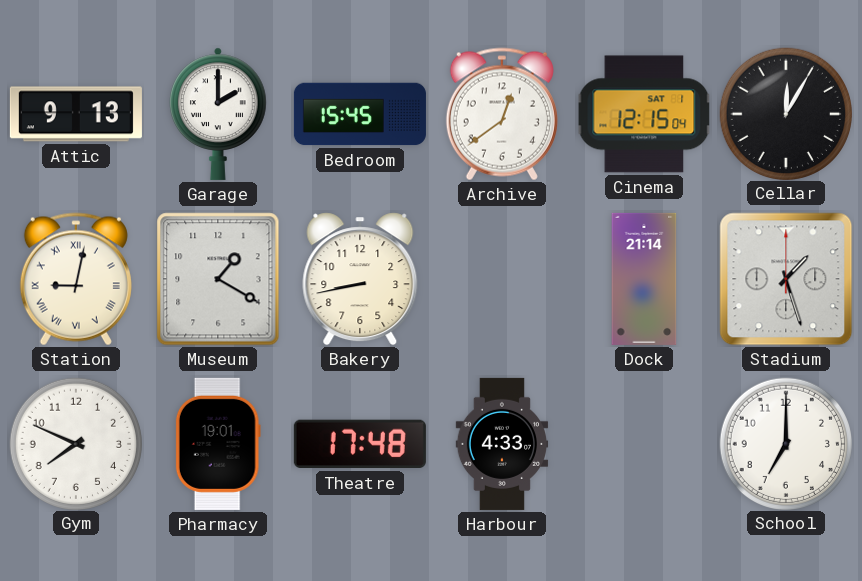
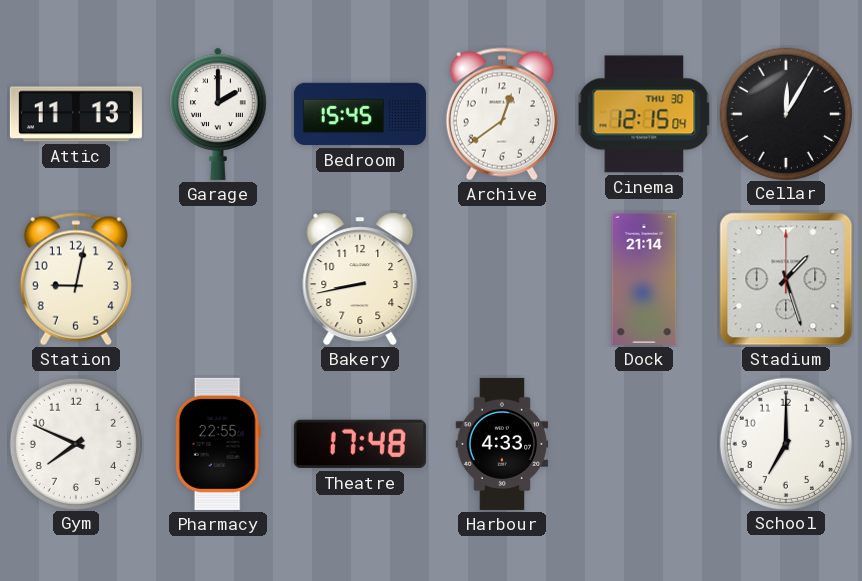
Attic: 9:13 -> 11:13
Cinema date: SAT 1 -> THU 30
Station numerals: Roman -> Arabic
Museum: 1:20 -> none
Pharmacy: 19:01 -> 22:55
